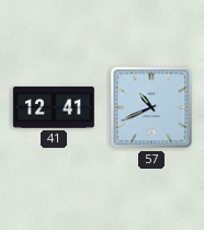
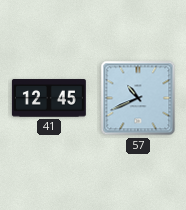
41: 12:41 -> 12:45
